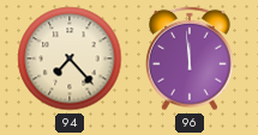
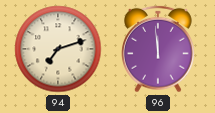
94: 7:23 -> 7:12
